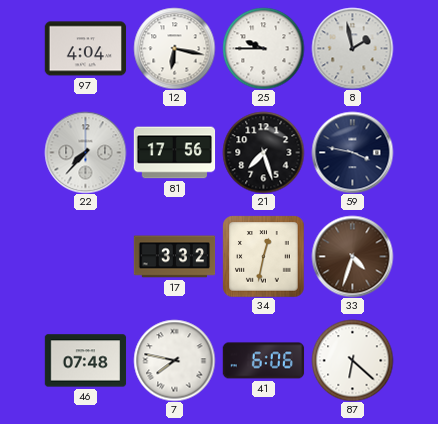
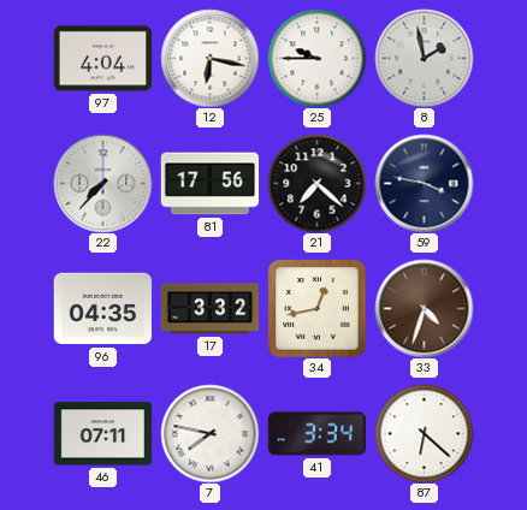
21: 7:27 -> 7:22
96: none -> 04:35
34: 12:32 -> 12:43
46: 07:48 -> 07:11
41: 6:06 -> 3:34
